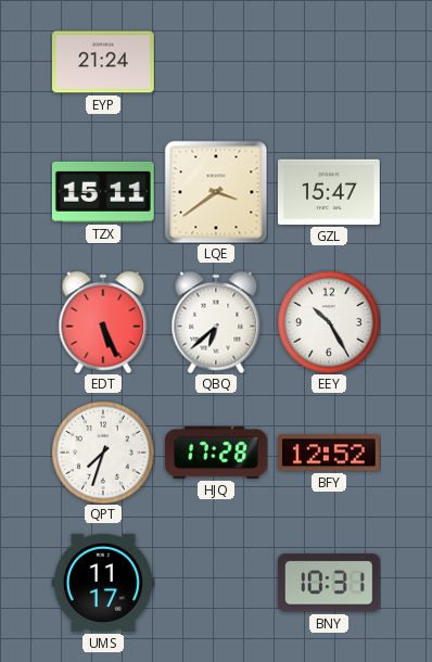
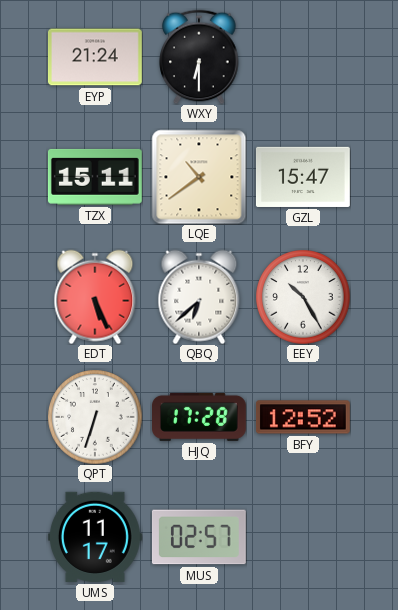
WXY: none -> 6:30
LQE: 3:39 -> 10:39
QPT: 7:33 -> 6:33
MUS: none -> 02:57
BNY: 10:31 -> none
